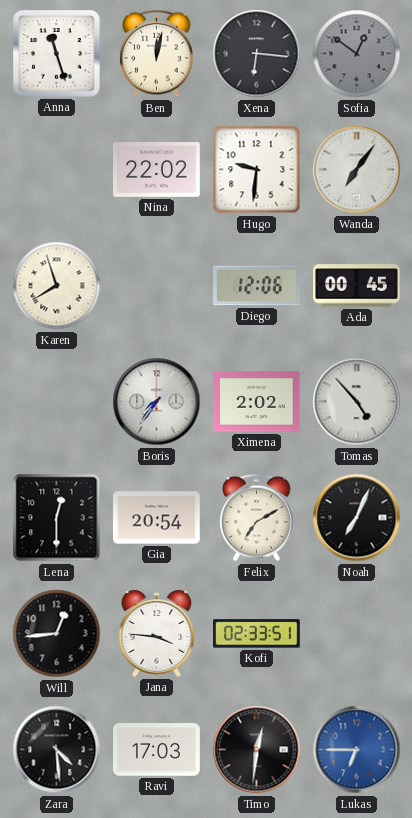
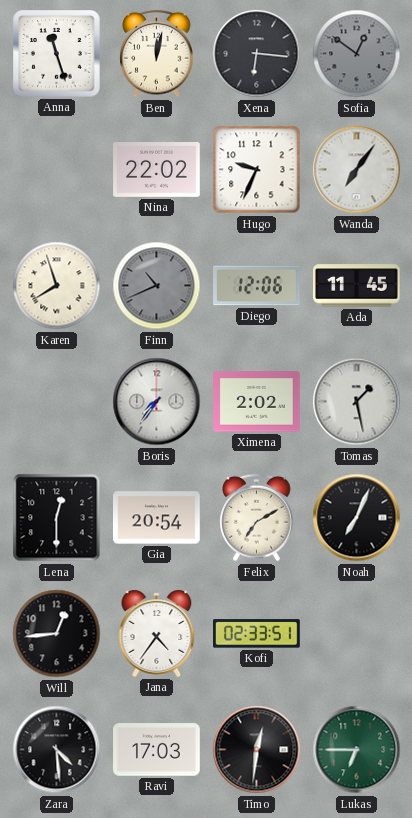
Hugo: 9:31 -> 9:34
Finn: none -> 10:41
Ada: 00:45 -> 11:45
Tomas: 4:53 -> 1:28
Jana: 3:46 -> 4:36
Lukas dial: blue -> green
